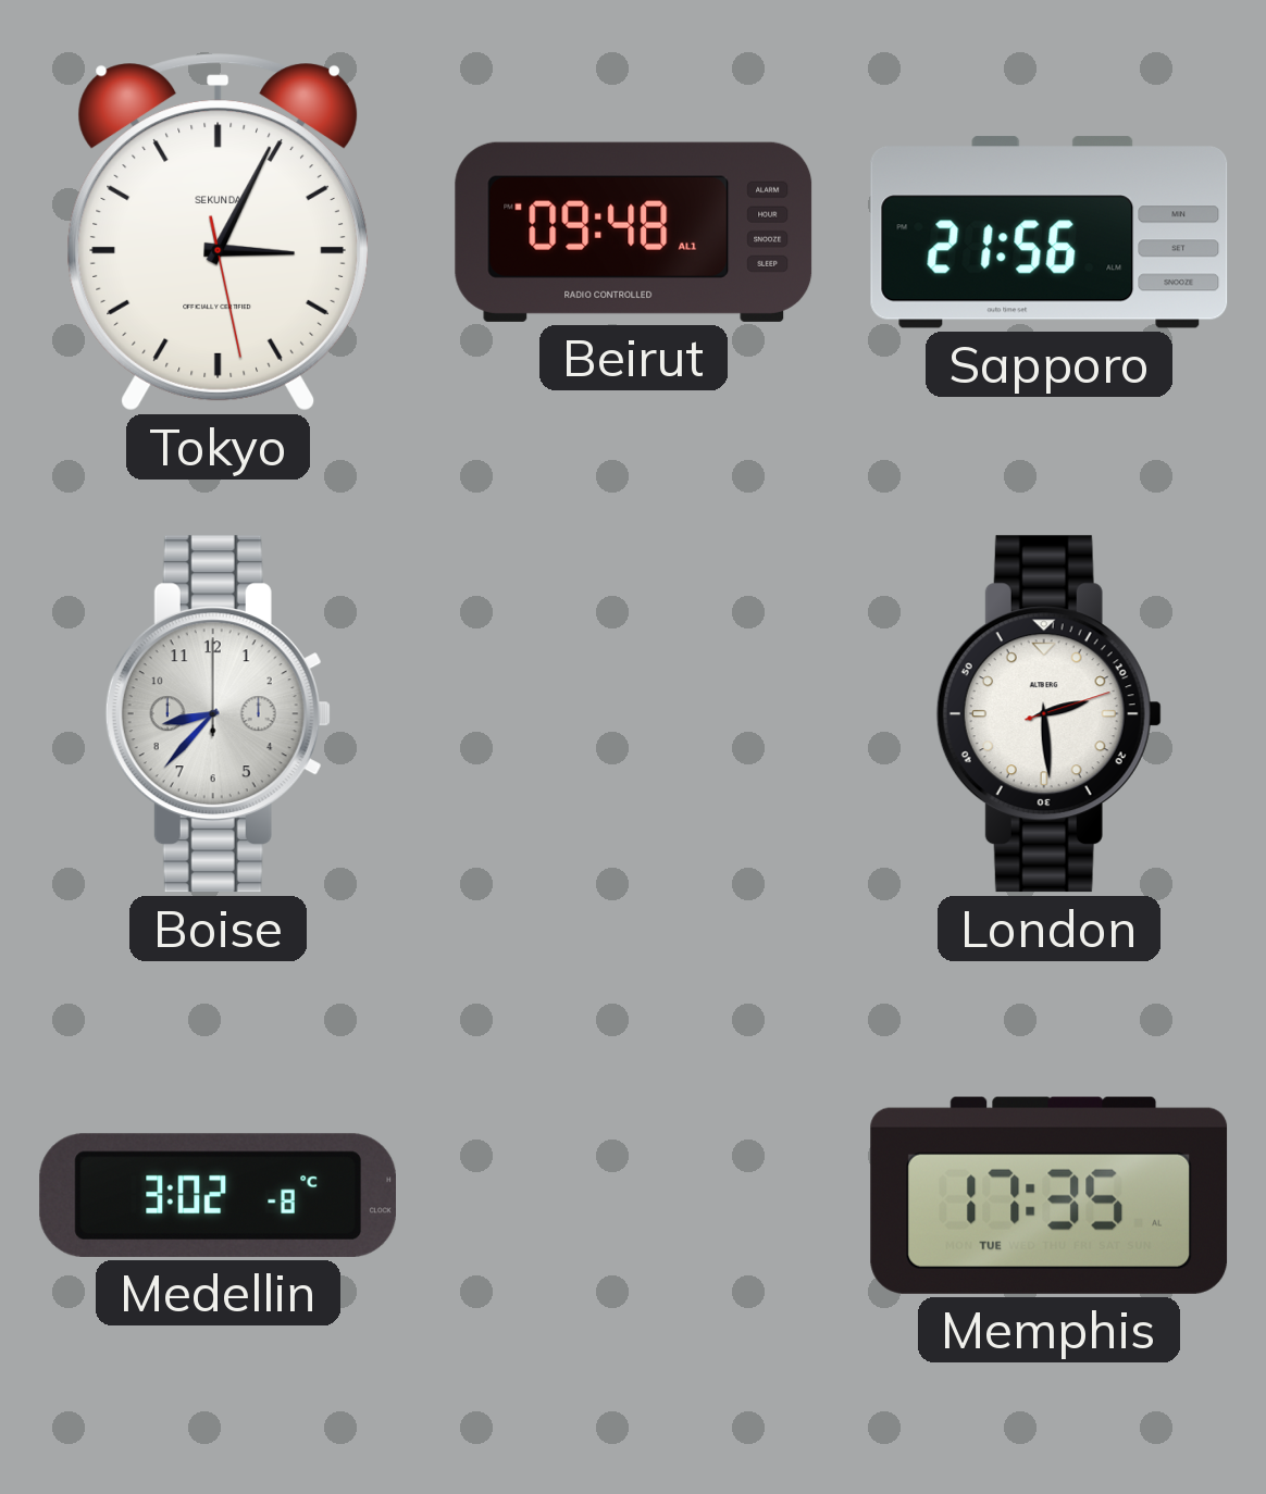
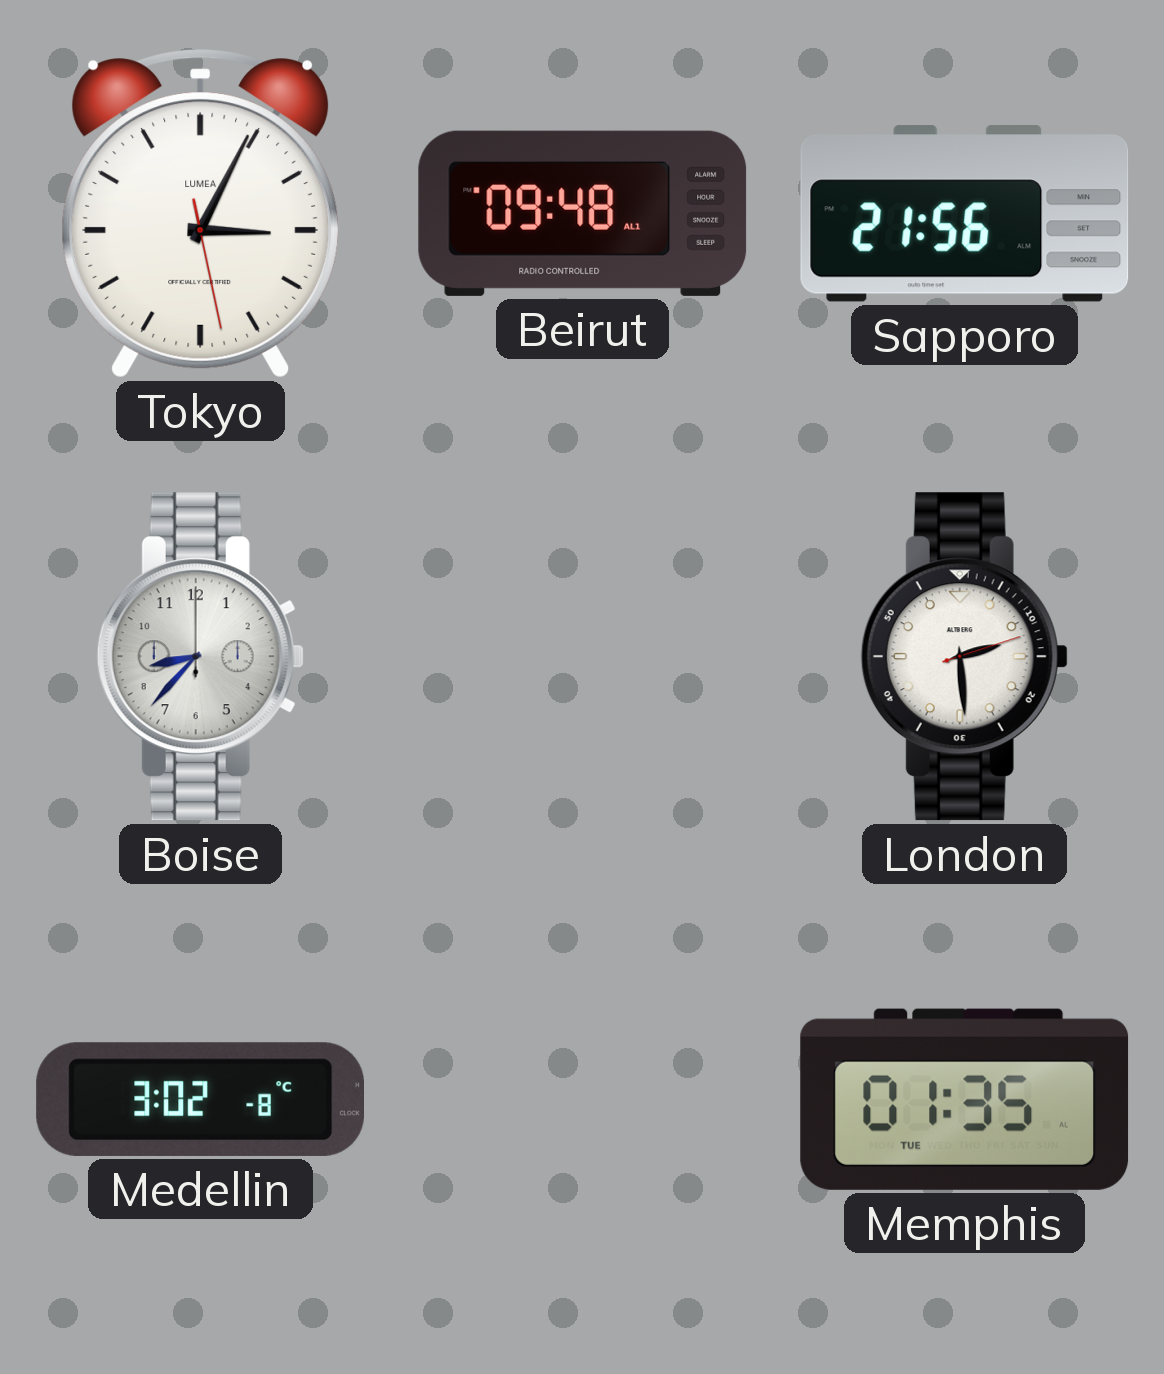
Tokyo brand: SEKUNDA -> LUMEA
Memphis: 17:35 -> 01:35
